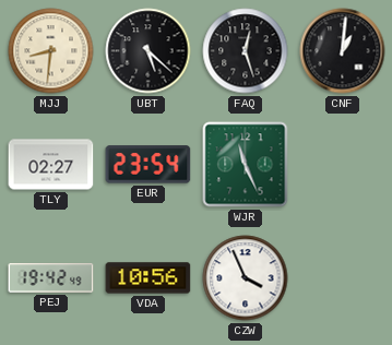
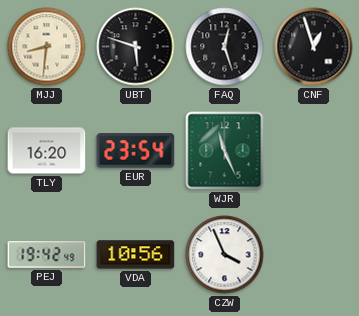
UBT: 5:22 -> 5:48
CNF: 1:01 -> 12:57
TLY: 02:27 -> 16:20
